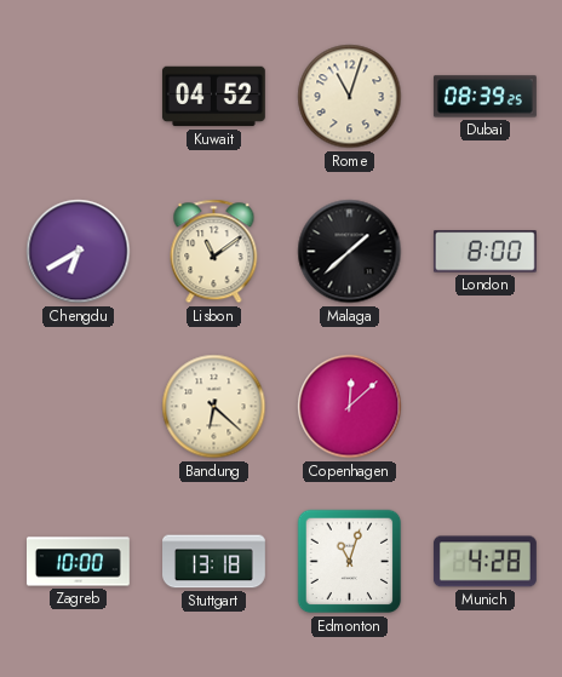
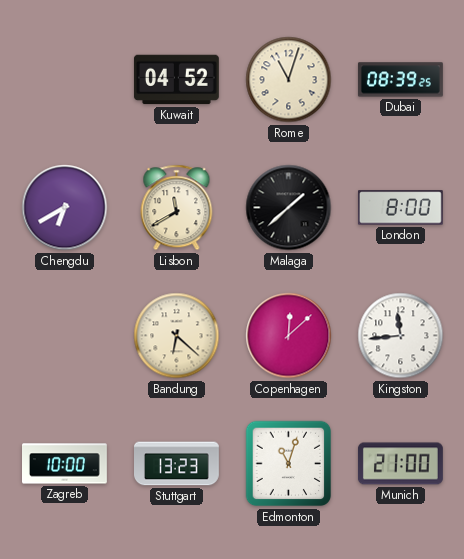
Lisbon: 11:09 -> 11:40
Kingston: none -> 11:44
Stuttgart: 13:18 -> 13:23
Munich: 4:28 -> 21:00
